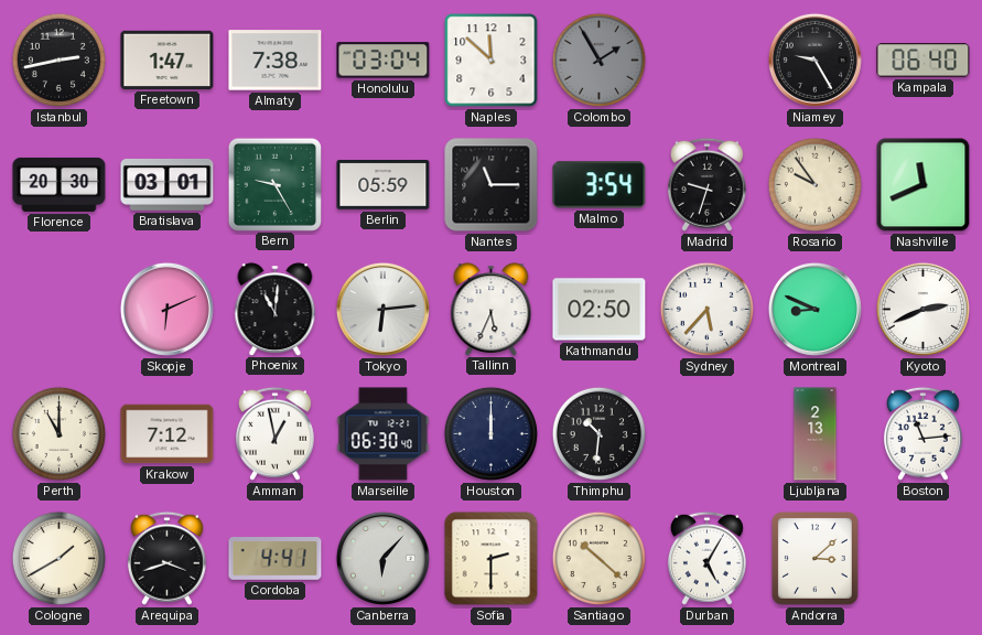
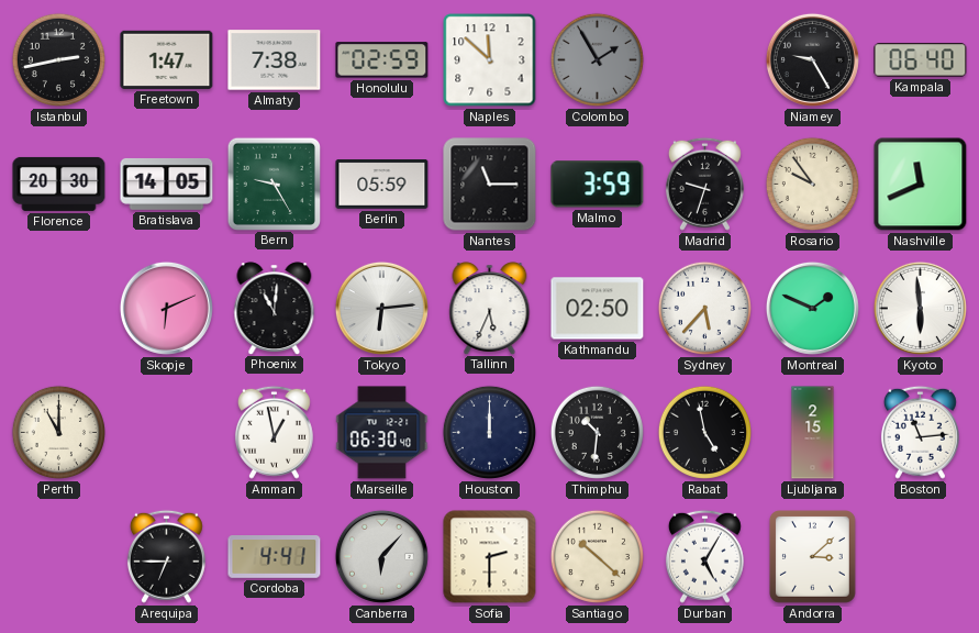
Honolulu: 03:04 -> 02:59
Bratislava: 03:01 -> 14:05
Malmo: 3:54 -> 3:59
Montreal: 8:49 -> 1:49
Kyoto: 2:41 -> 5:59
Krakow: 7:12 -> none
Rabat: none -> 4:58
Ljubljana: 2:13 -> 2:15
Cologne: 1:40 -> none
Arequipa: 3:42 -> 6:45
